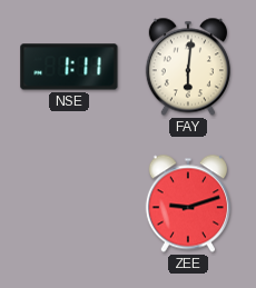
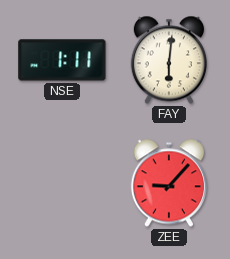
ZEE: 9:12 -> 9:07
